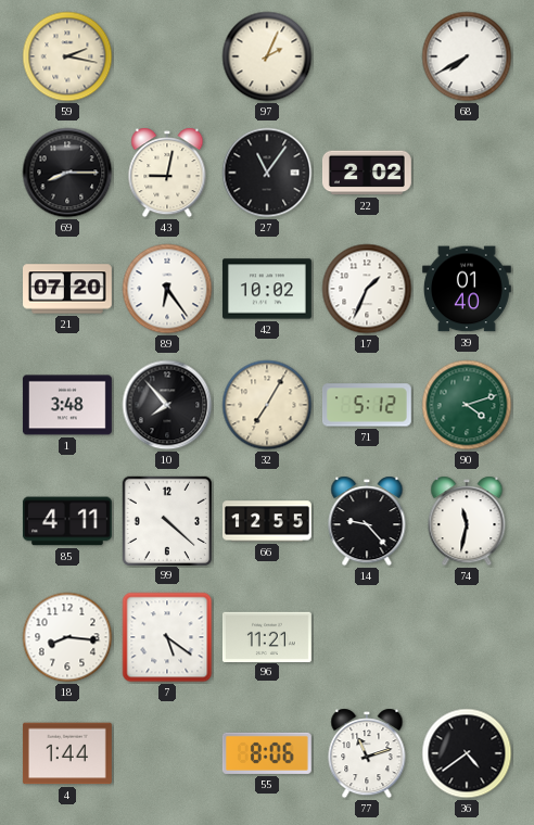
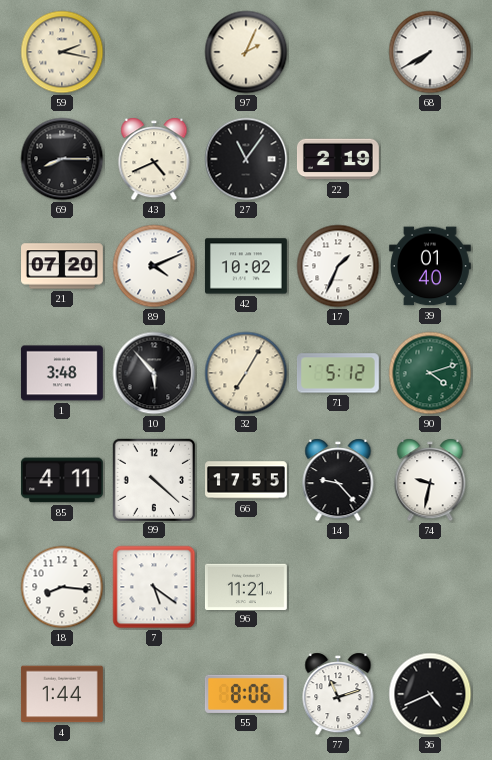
43: 9:02 -> 4:41
22: 2:02 -> 2:19
89: 6:24 -> 4:11
10: 7:53 -> 5:53
66: 12:55 -> 17:55
74: 11:32 -> 9:32
36: 4:39 -> 4:41
